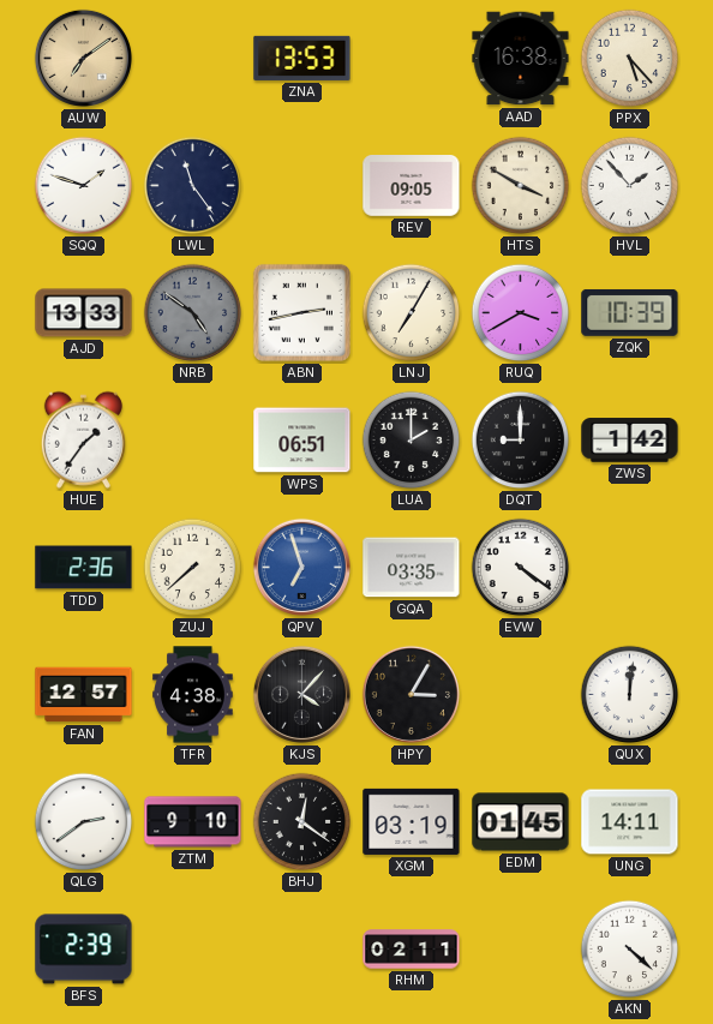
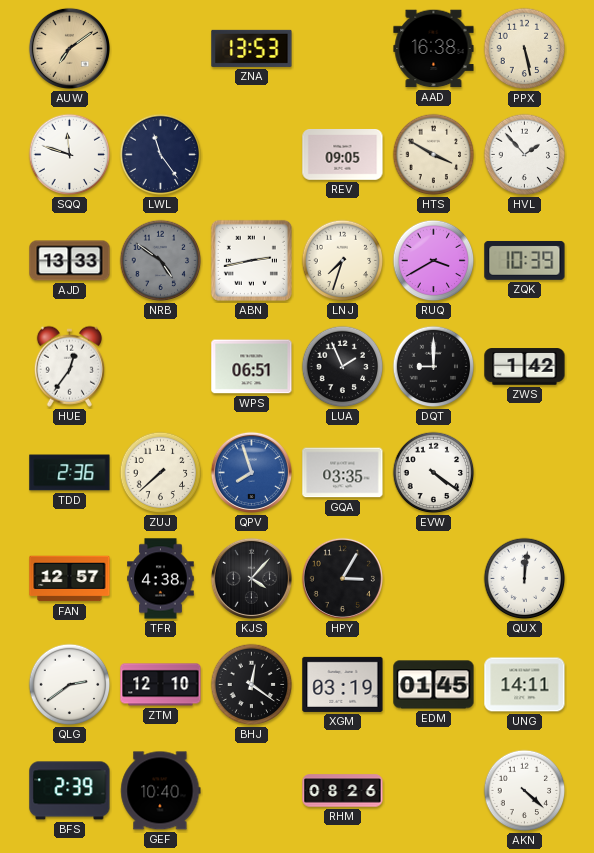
PPX: 5:23 -> 5:28
SQQ: 1:48 -> 11:48
LNJ: 7:05 -> 7:33
HUE: 1:36 -> 12:36
LUA: 2:00 -> 1:56
QPV: 6:57 -> 7:57
ZTM: 9:10 -> 12:10
GEF: none -> 10:40
RHM: 02:11 -> 08:26
